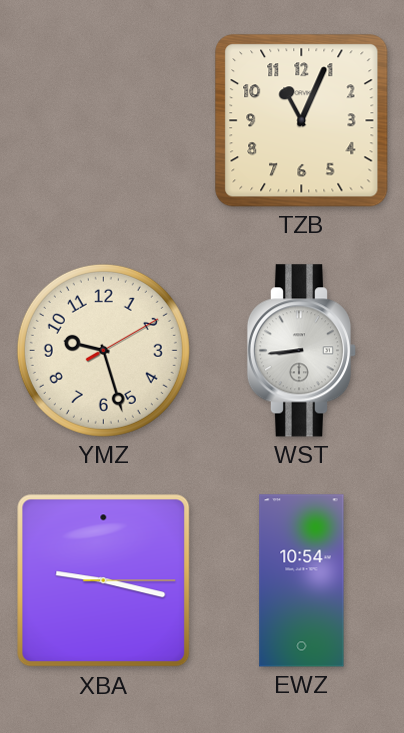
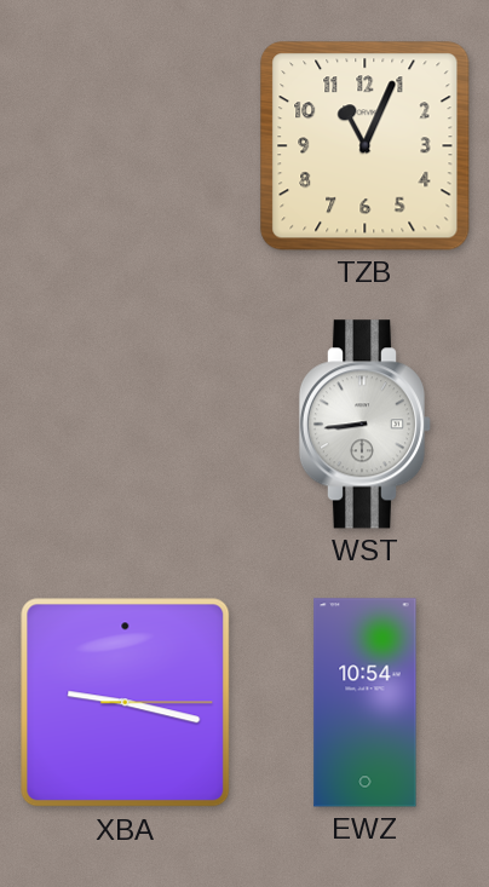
YMZ: 9:27 -> none
